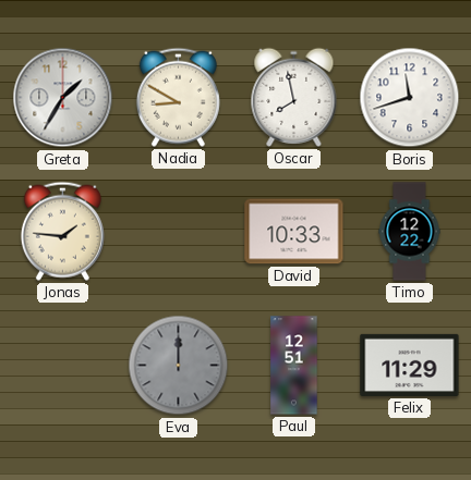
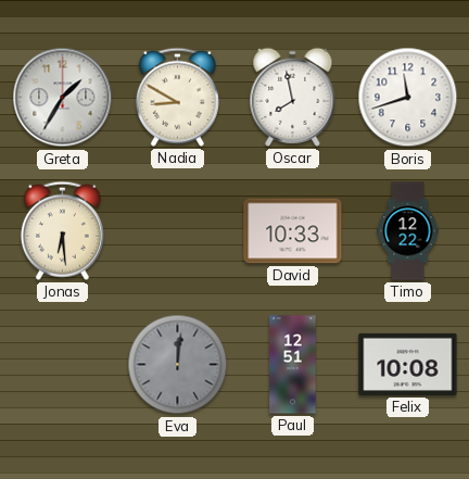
Jonas: 1:46 -> 6:29
Eva: 12:00 -> 12:01
Felix: 11:29 -> 10:08
